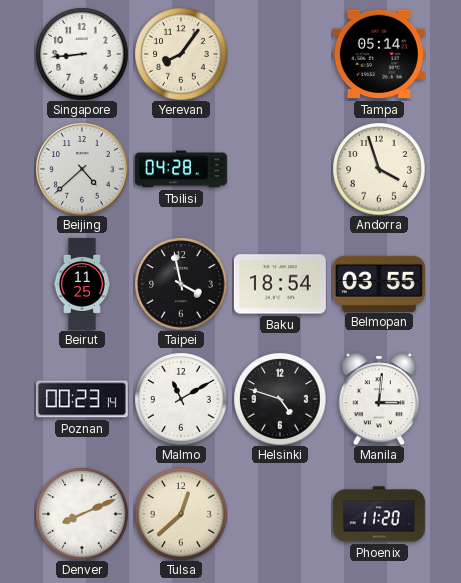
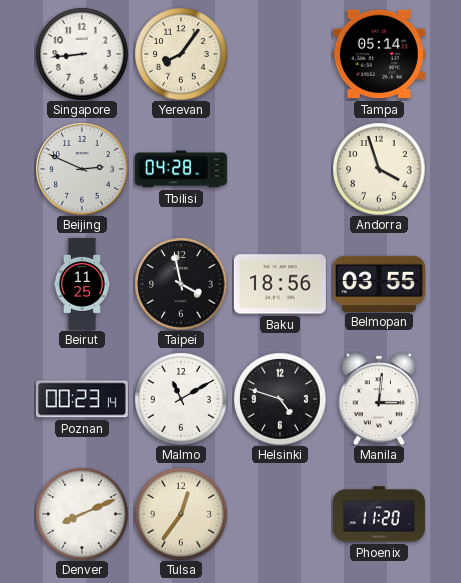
Beijing: 4:38 -> 2:49
Baku: 18:54 -> 18:56
Tulsa: 12:38 -> 12:36
